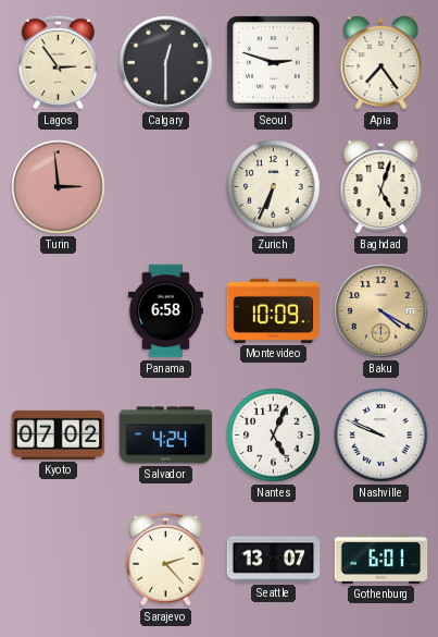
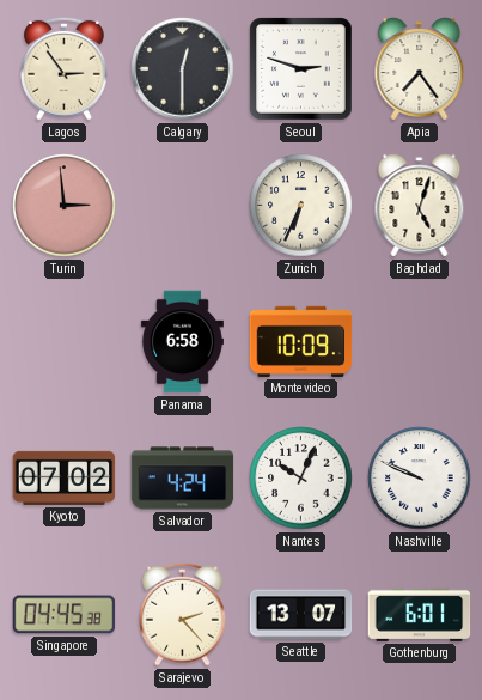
Baku: 4:20 -> none
Nantes: 5:04 -> 10:04
Singapore: none -> 04:45
